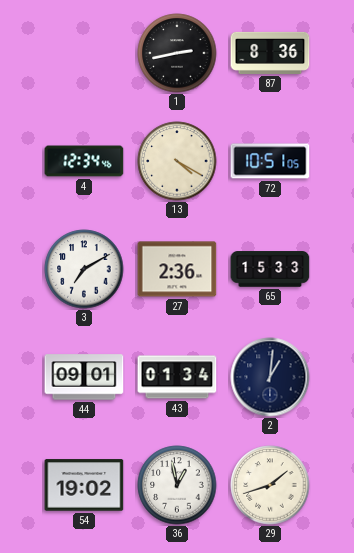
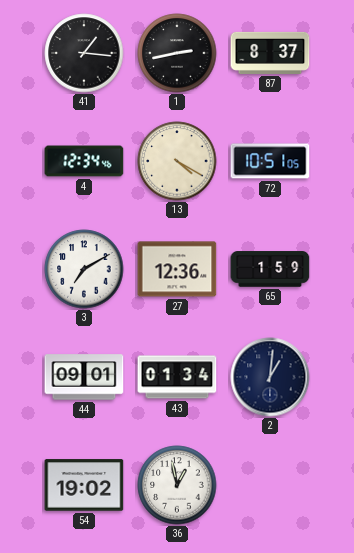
41: none -> 1:16
87: 8:36 -> 8:37
27: 2:36 -> 12:36
65: 15:33 -> 1:59
29: 1:42 -> none
